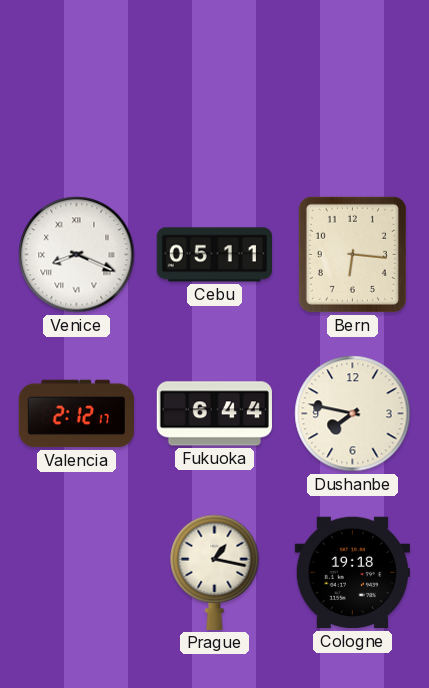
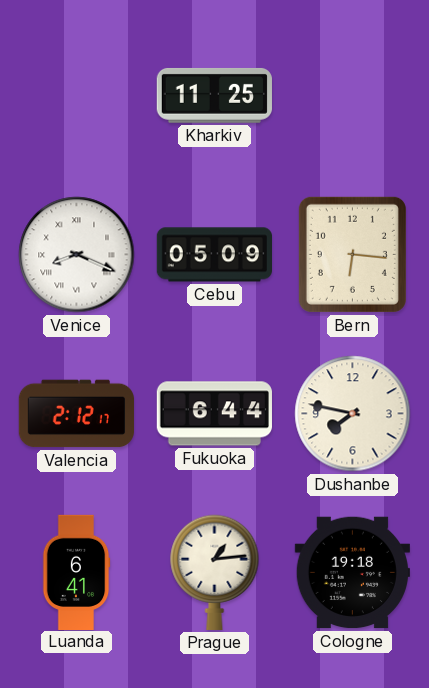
Kharkiv: none -> 11:25
Cebu: 05:11 -> 05:09
Luanda: none -> 6:41
Prague: 1:17 -> 1:14
